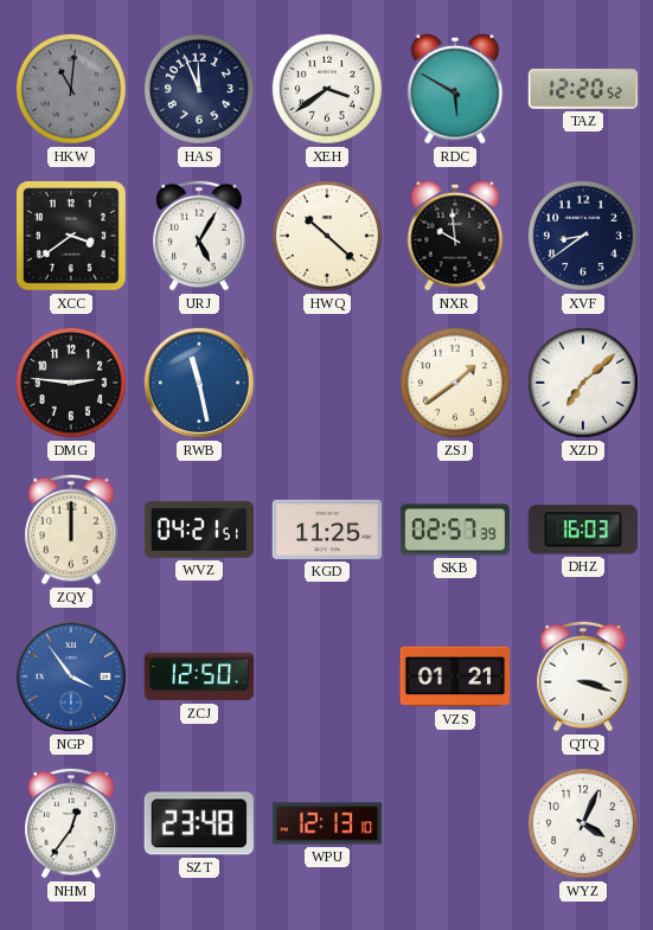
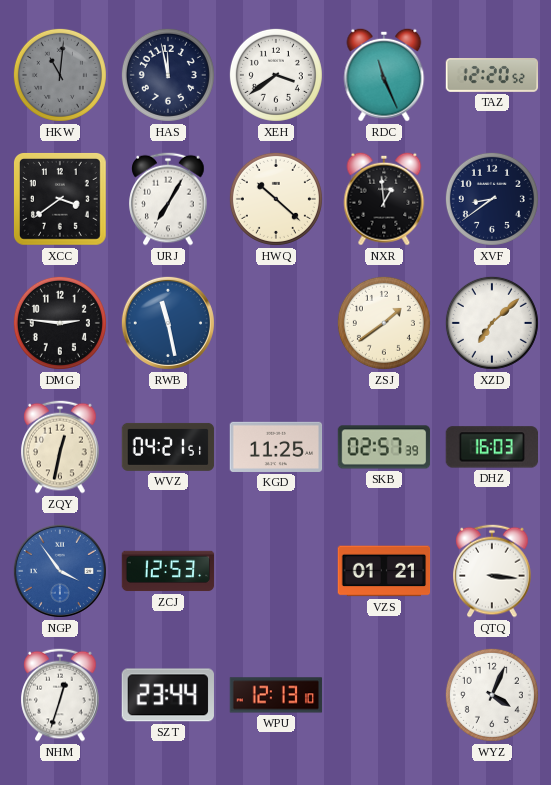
HAS: 11:56 -> 11:58
RDC: 5:50 -> 11:26
URJ: 5:05 -> 7:05
NXR: 9:59 -> 12:59
ZQY: 12:00 -> 12:32
ZCJ: 12:50 -> 12:53
QTQ: 3:18 -> 3:16
NHM: 12:36 -> 12:33
SZT: 23:48 -> 23:44
